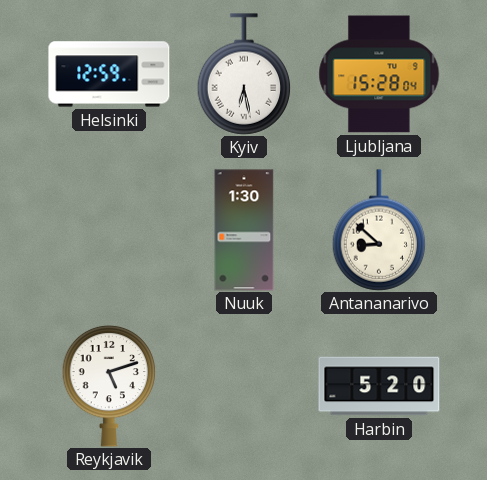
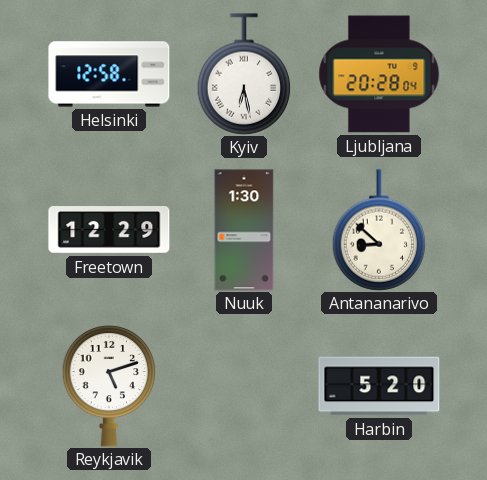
Helsinki: 12:59 -> 12:58
Ljubljana: 15:28 -> 20:28
Freetown: none -> 12:29
